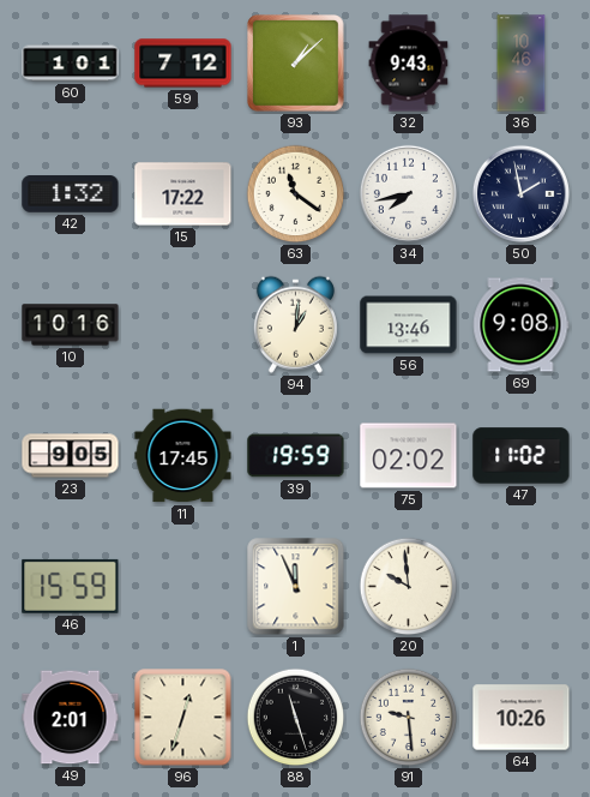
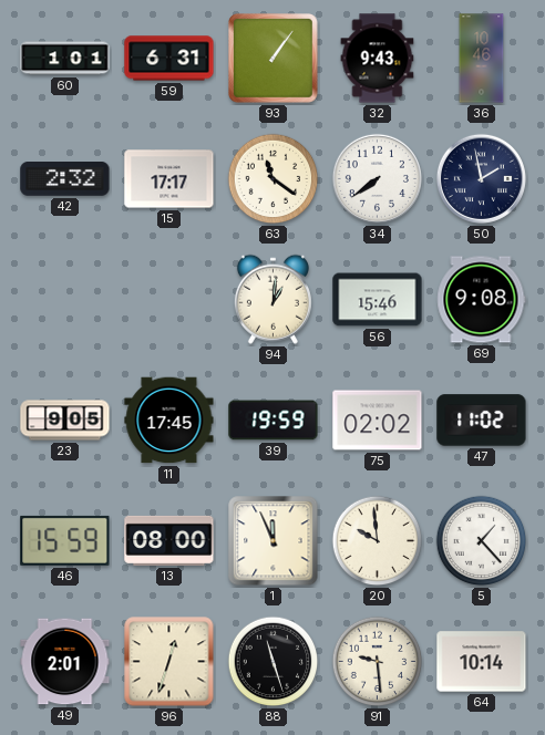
59: 7:12 -> 6:31
93: 1:08 -> 1:06
42: 1:32 -> 2:32
15: 17:22 -> 17:17
34: 7:43 -> 7:39
10: 10:16 -> none
56: 13:46 -> 15:46
13: none -> 08:00
5: none -> 1:23
64: 10:26 -> 10:14
